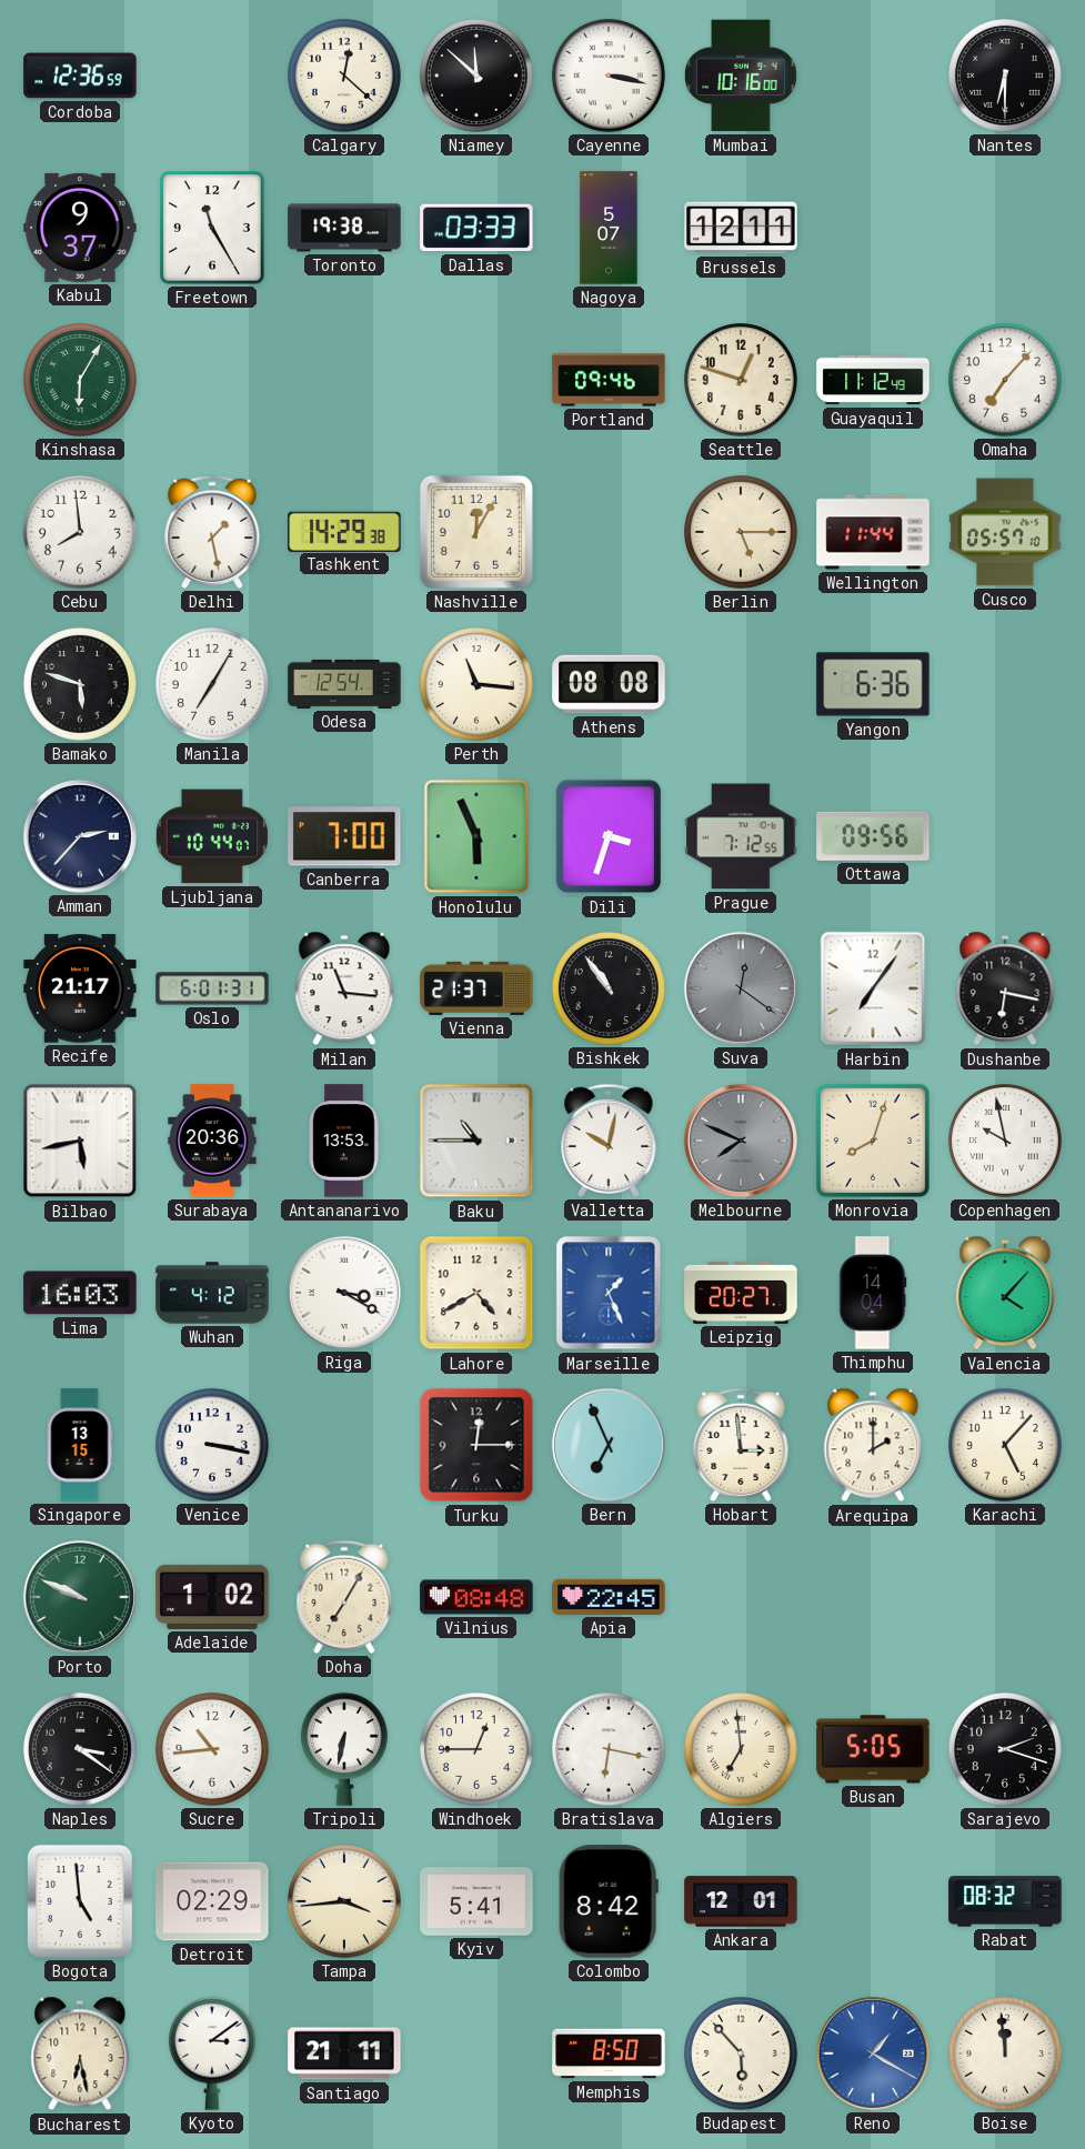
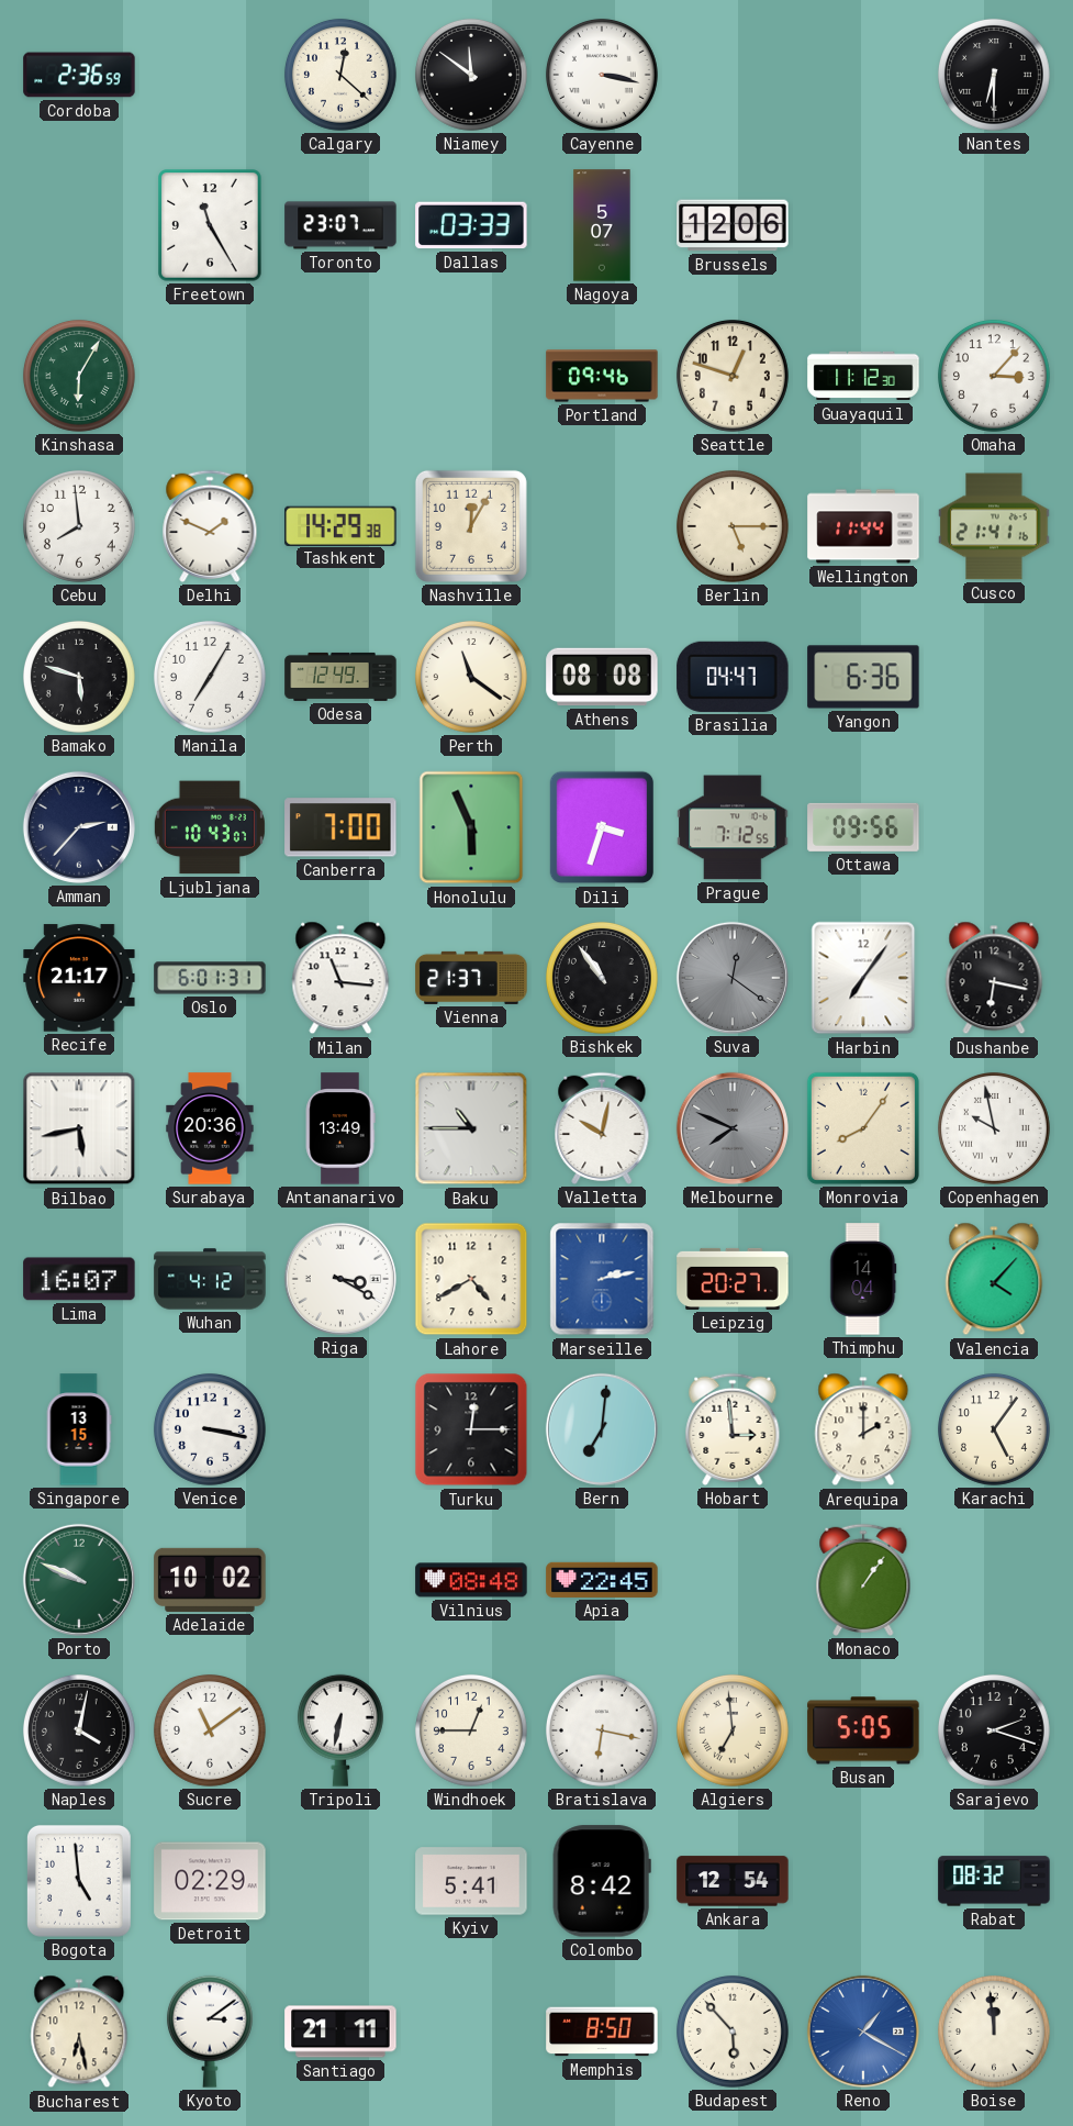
Cordoba: 12:36 -> 2:36
Niamey: 11:52 -> 11:51
Mumbai: 10:16 -> none
Kabul: 9:37 -> none
Toronto: 19:38 -> 23:07
Brussels: 12:11 -> 12:06
Guayaquil: 11:12:49 -> 11:12:30
Omaha: 7:07 -> 3:07
Delhi: 1:28 -> 1:49
Cusco: 05:57 -> 21:41
Odesa: 12:54 -> 12:49
Perth: 11:16 -> 11:21
Brasilia: none -> 04:47
Ljubljana: 10:44 -> 10:43
Antananarivo: 13:53 -> 13:49
Monrovia: 8:03 -> 8:06
Lima: 16:03 -> 16:07
Marseille: 1:26 -> 2:13
Bern: 6:56 -> 7:01
Karachi: 5:07 -> 5:06
Adelaide: 1:02 -> 10:02
Doha: 7:05 -> none
Monaco: none -> 1:06
Naples: 3:21 -> 4:02
Sucre: 10:44 -> 11:09
Tampa: 3:44 -> none
Ankara: 12:01 -> 12:54
